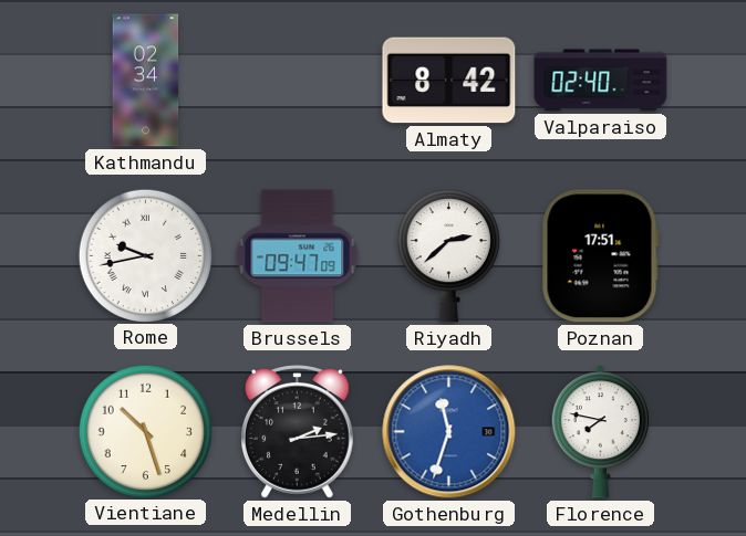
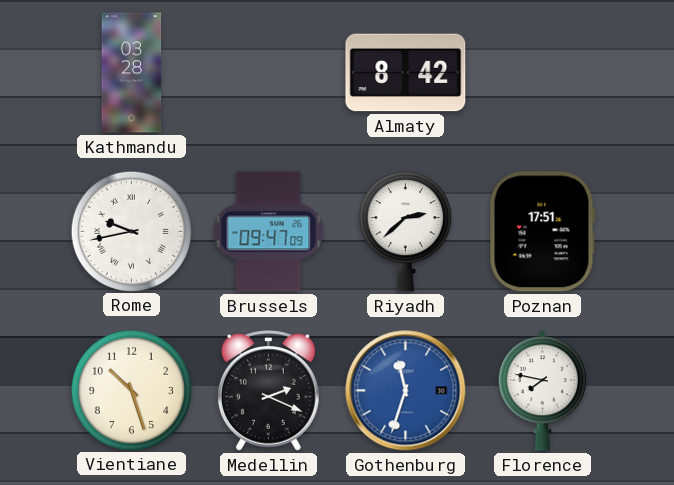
Kathmandu: 02:34 -> 03:28
Valparaiso: 02:40 -> none
Medellin: 2:14 -> 2:19
